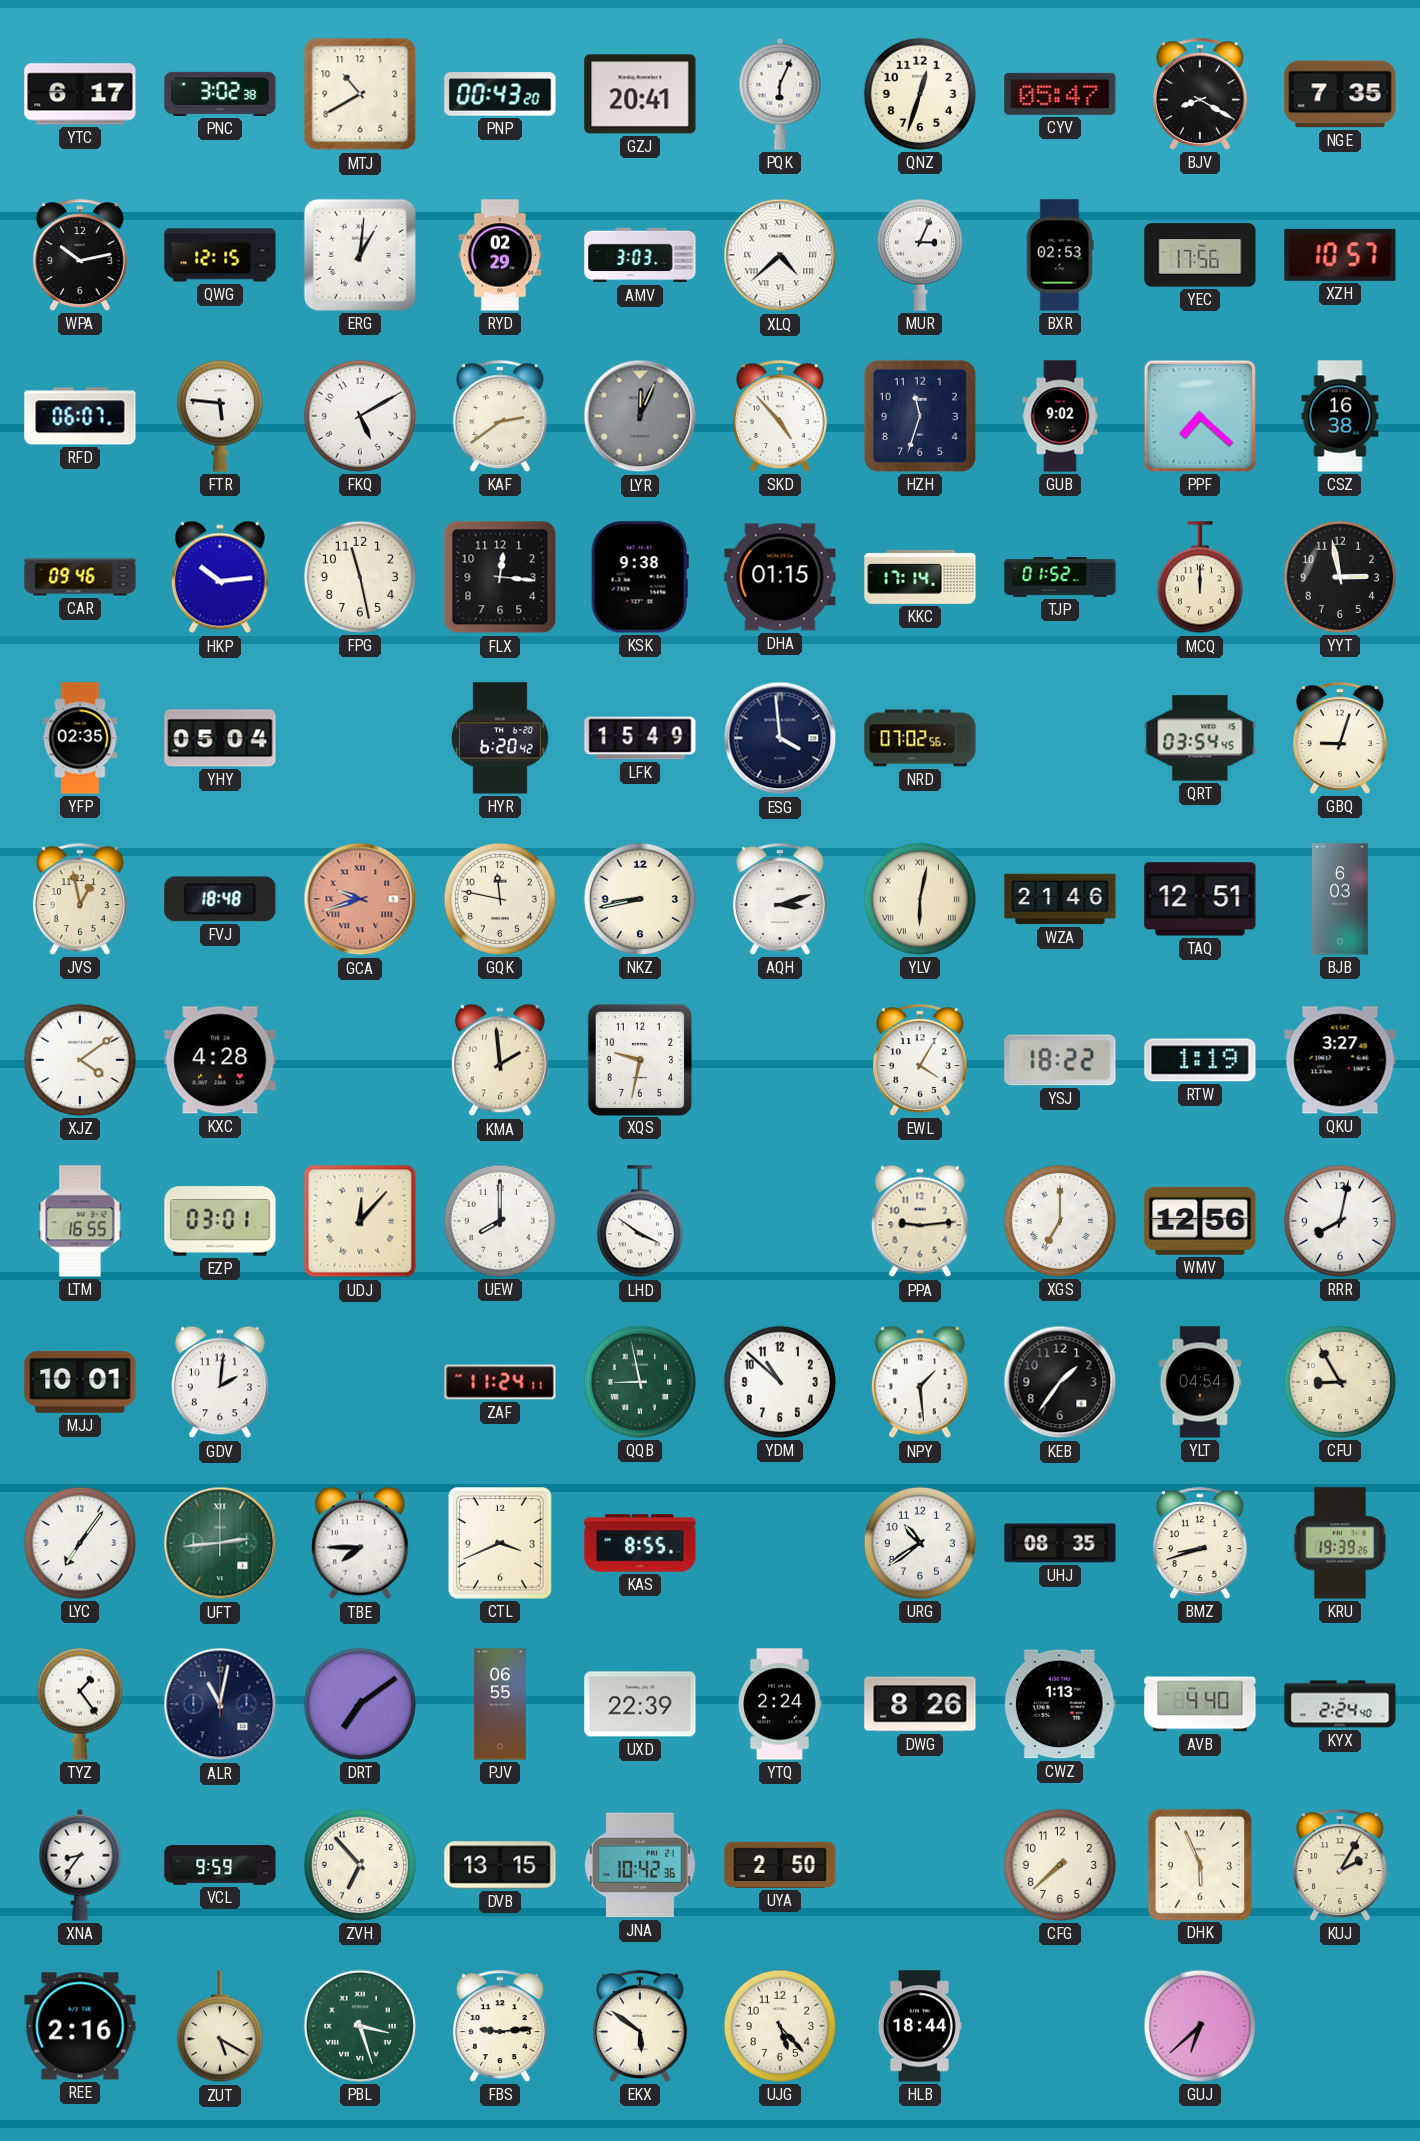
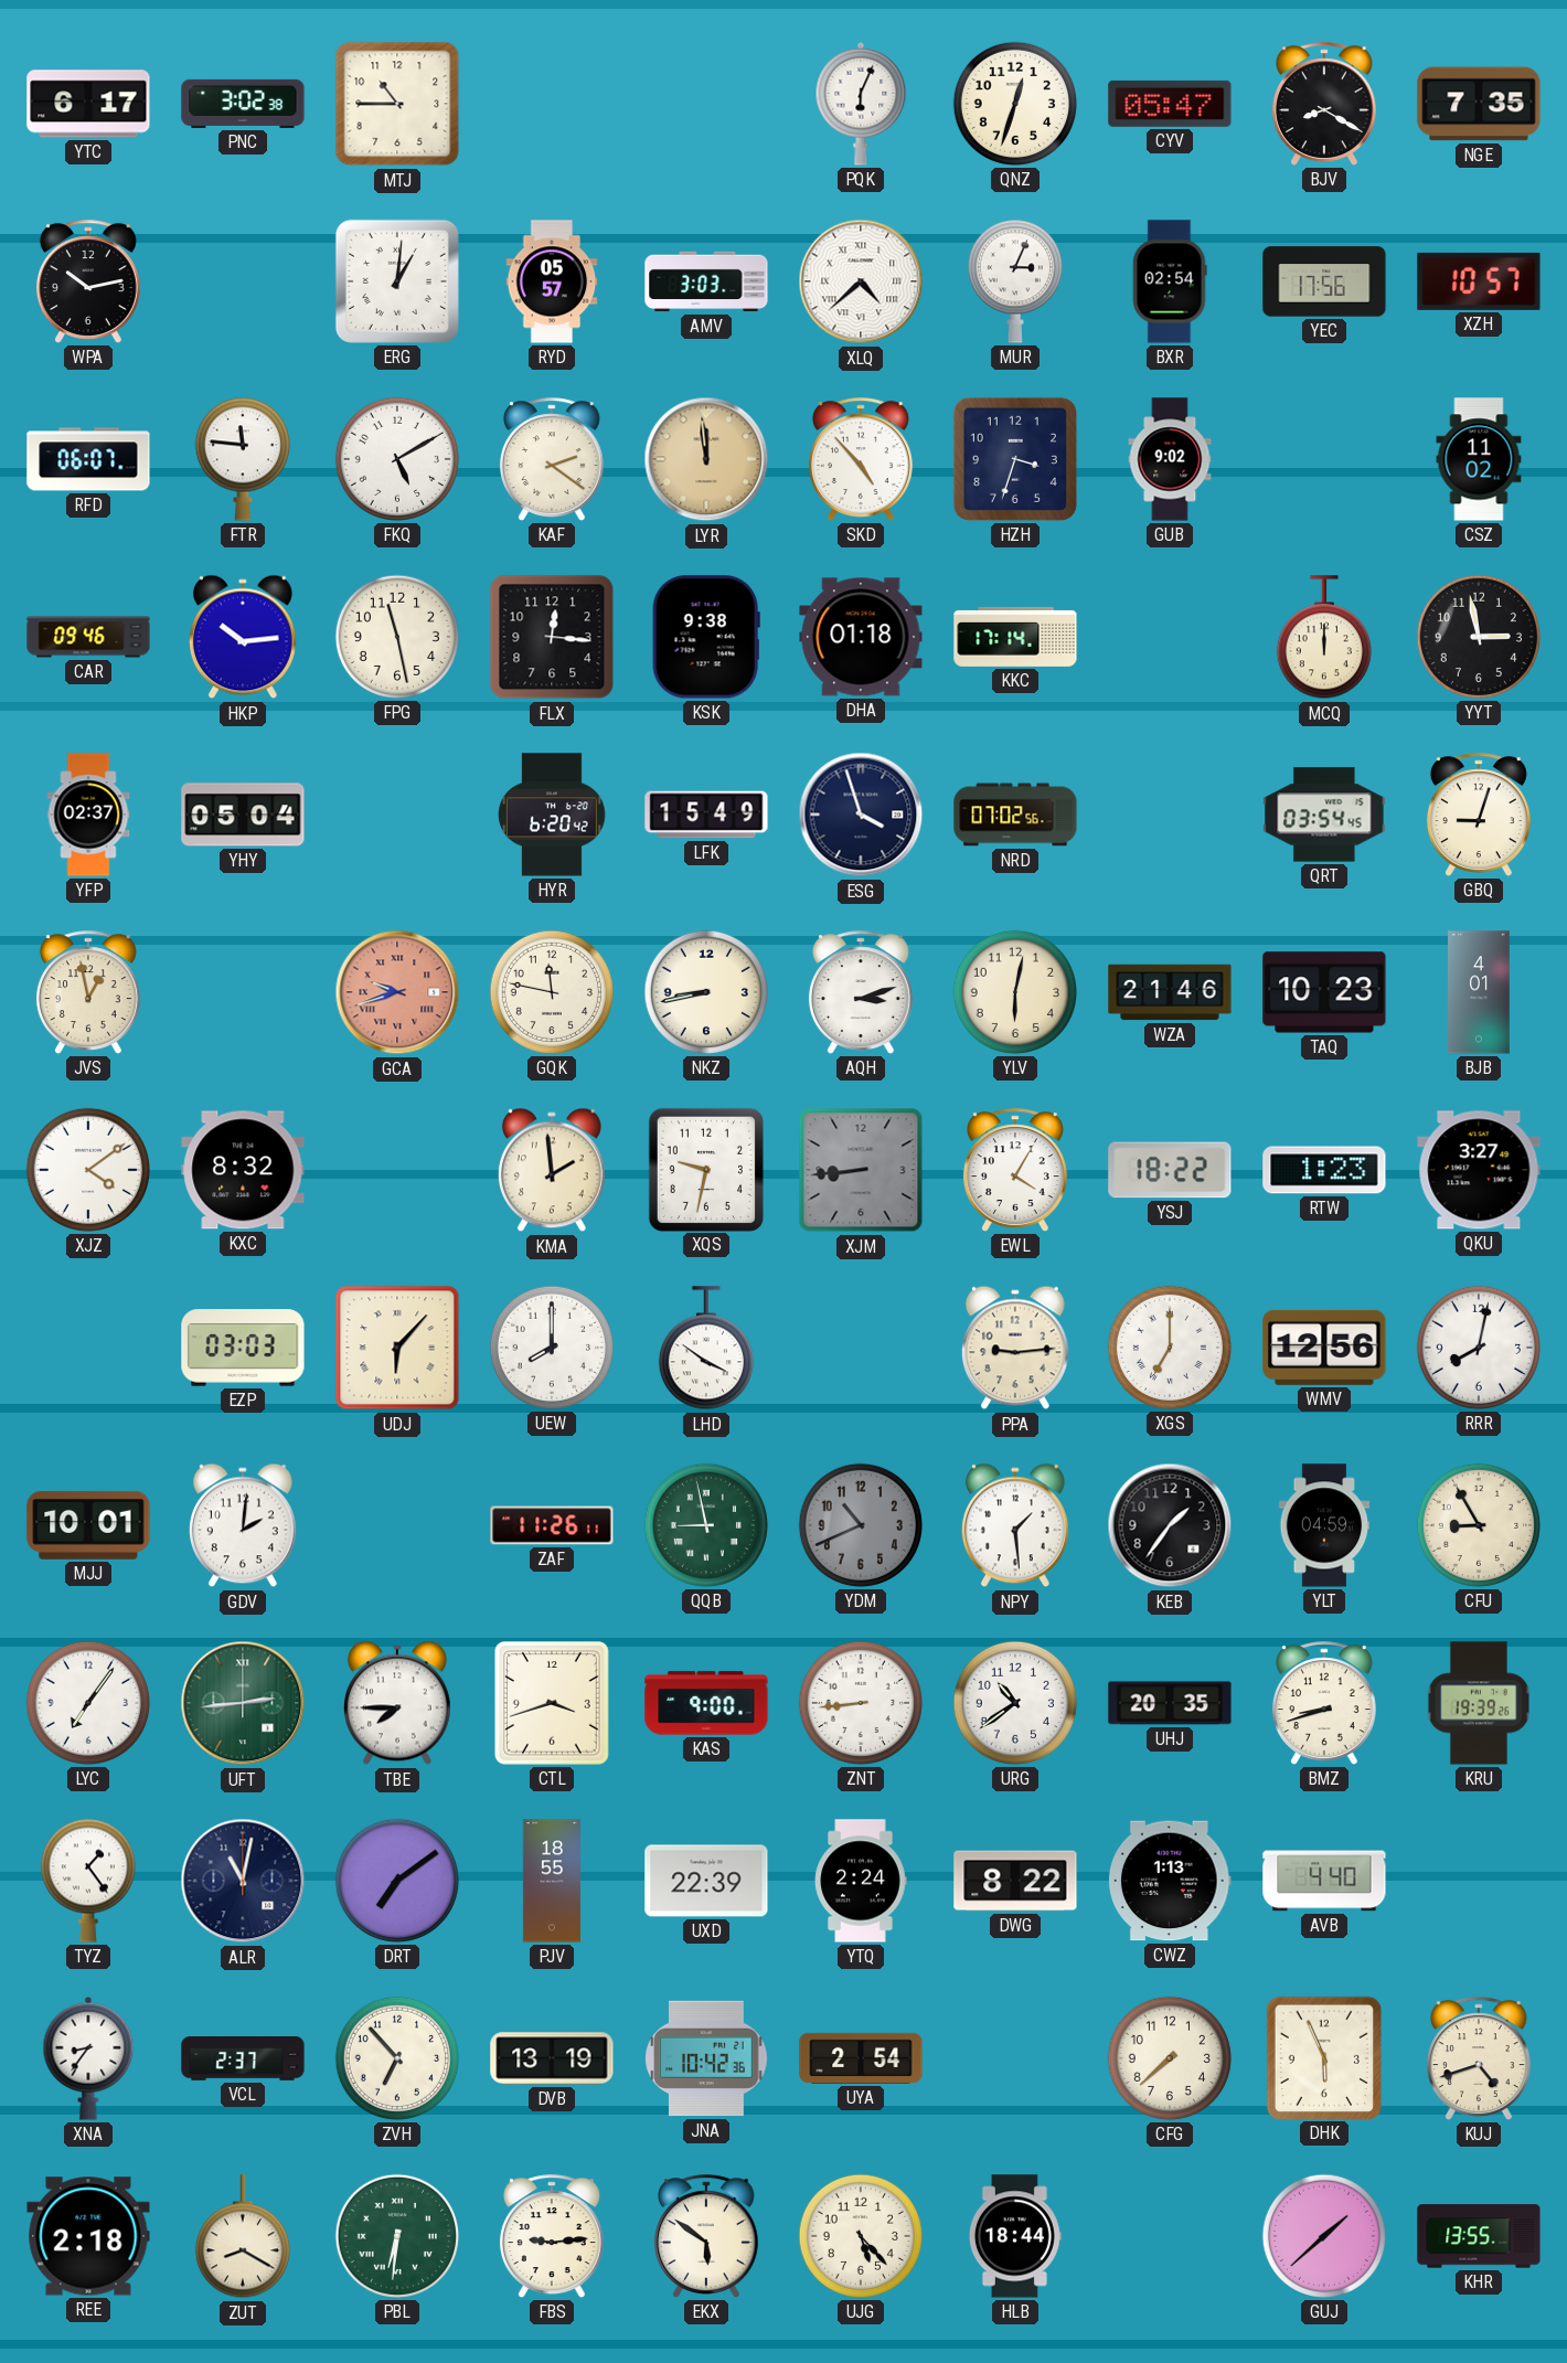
MTJ: 10:40 -> 10:45
PNP: 00:43 -> none
GZJ: 20:41 -> none
QWG: 12:15 -> none
RYD: 02:29 -> 05:57
BXR: 02:53 -> 02:54
FTR: 5:46 -> 11:46
KAF: 2:39 -> 2:21
LYR: 12:04 -> 11:59
LYR dial: grey -> champagne
HZH: 11:33 -> 3:33
PPF: 7:22 -> none
CSZ: 16:38 -> 11:02
DHA: 01:15 -> 01:18
TJP: 01:52 -> none
YFP: 02:35 -> 02:37
ESG: 3:59 -> 3:57
FVJ: 18:48 -> none
YLV numerals: Roman -> Arabic
TAQ: 12:51 -> 10:23
BJB: 6:03 -> 4:01
KXC: 4:28 -> 8:32
XJM: none -> 8:44
RTW: 1:19 -> 1:23
LTM: 16:55 -> none
EZP: 03:01 -> 03:03
UDJ: 12:07 -> 6:07
ZAF: 11:24 -> 11:26
YDM: 10:52 -> 10:41
YDM dial: white -> grey
YLT: 04:54 -> 04:59
CTL: 3:41 -> 3:42
KAS: 8:55 -> 9:00
ZNT: none -> 8:44
UHJ: 08:35 -> 20:35
PJV: 06:55 -> 18:55
DWG: 8:26 -> 8:22
KYX: 2:24 -> none
VCL: 9:59 -> 2:37
DVB: 13:15 -> 13:19
UYA: 2:50 -> 2:54
KUJ: 2:05 -> 4:42
REE: 2:16 -> 2:18
ZUT: 5:20 -> 8:20
PBL: 3:27 -> 6:31
GUJ: 6:38 -> 1:38
KHR: none -> 13:55
